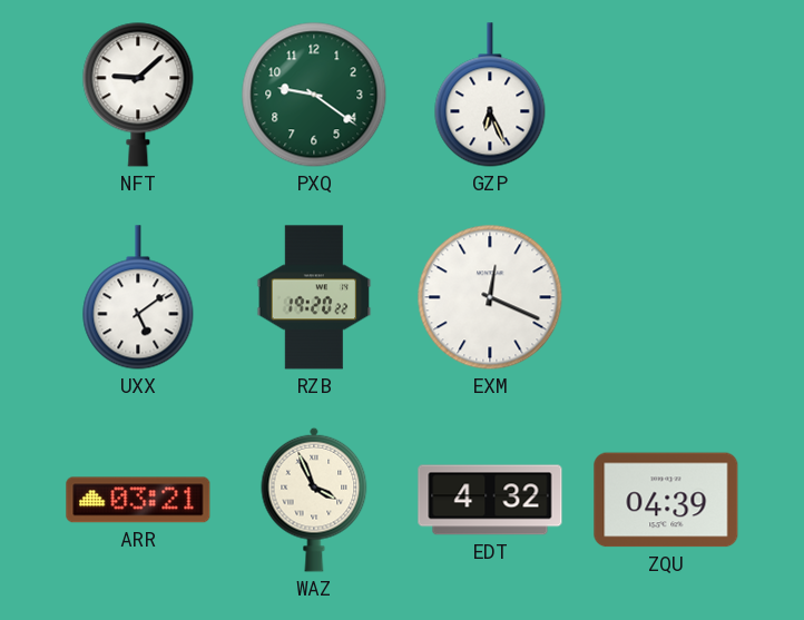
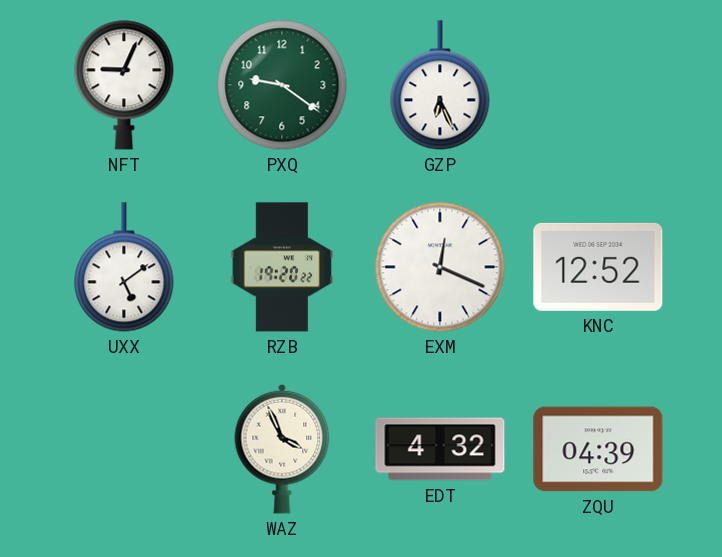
NFT: 9:08 -> 9:04
KNC: none -> 12:52
ARR: 03:21 -> none
